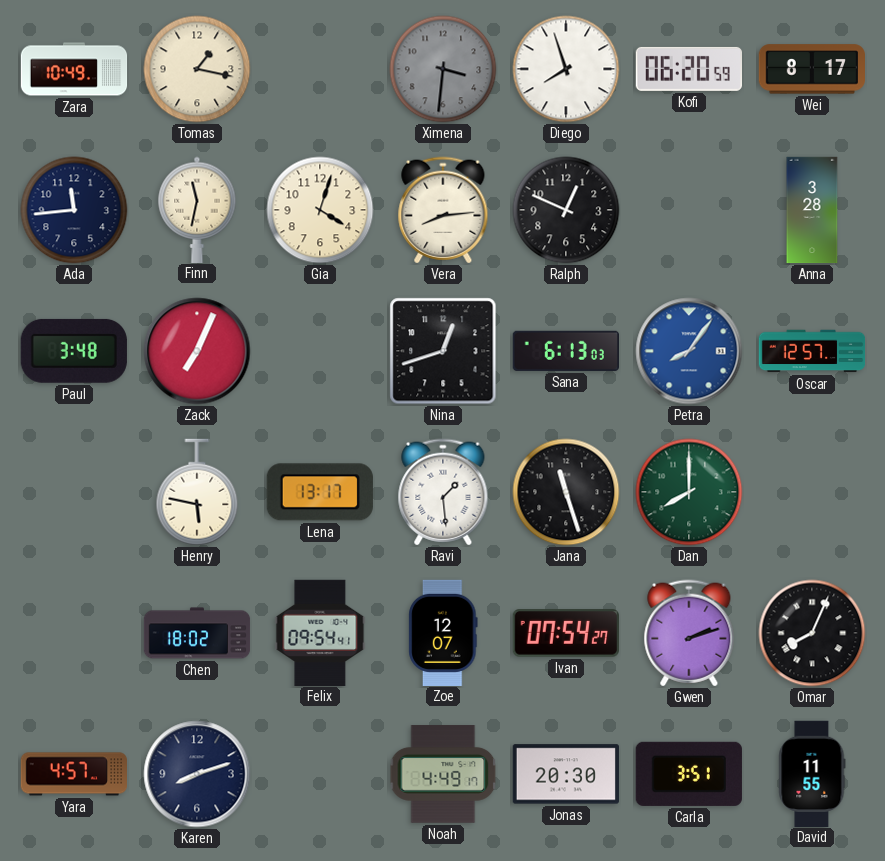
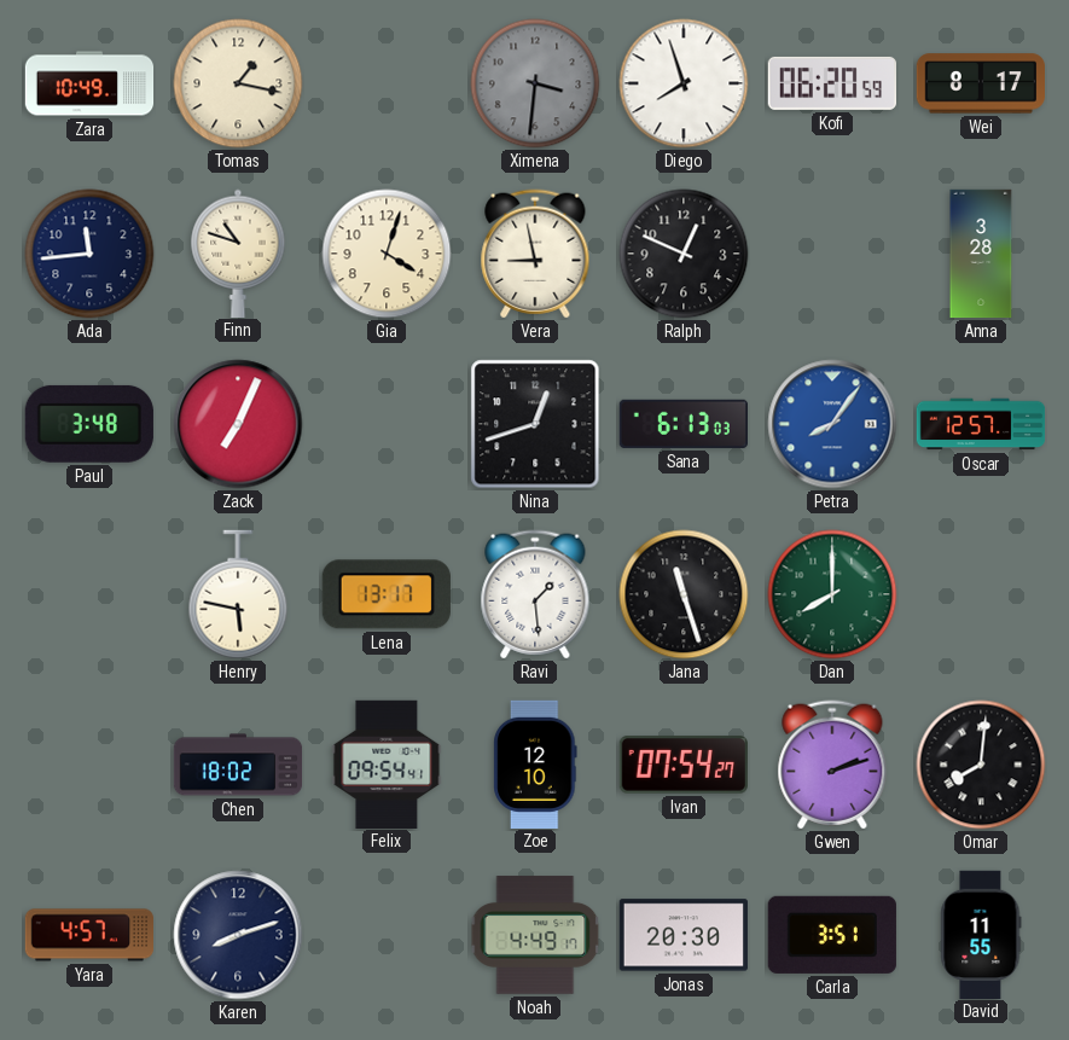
Finn: 11:32 -> 10:48
Vera: 8:14 -> 8:58
Zoe: 12:07 -> 12:10
Omar: 8:04 -> 8:01
